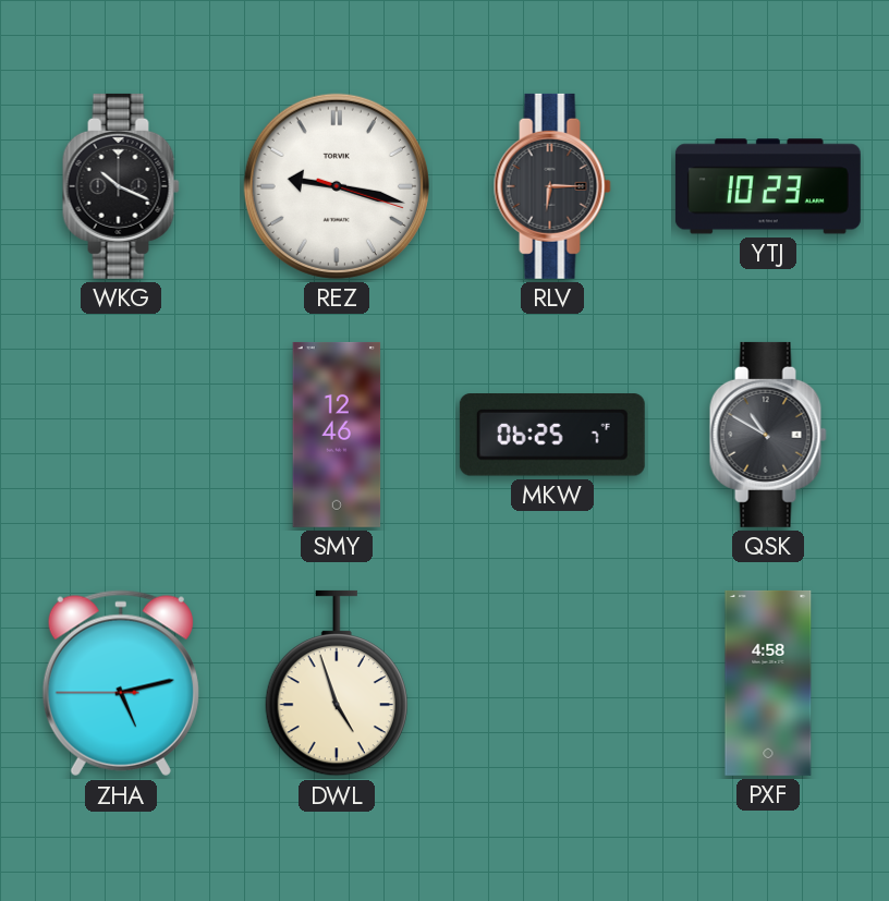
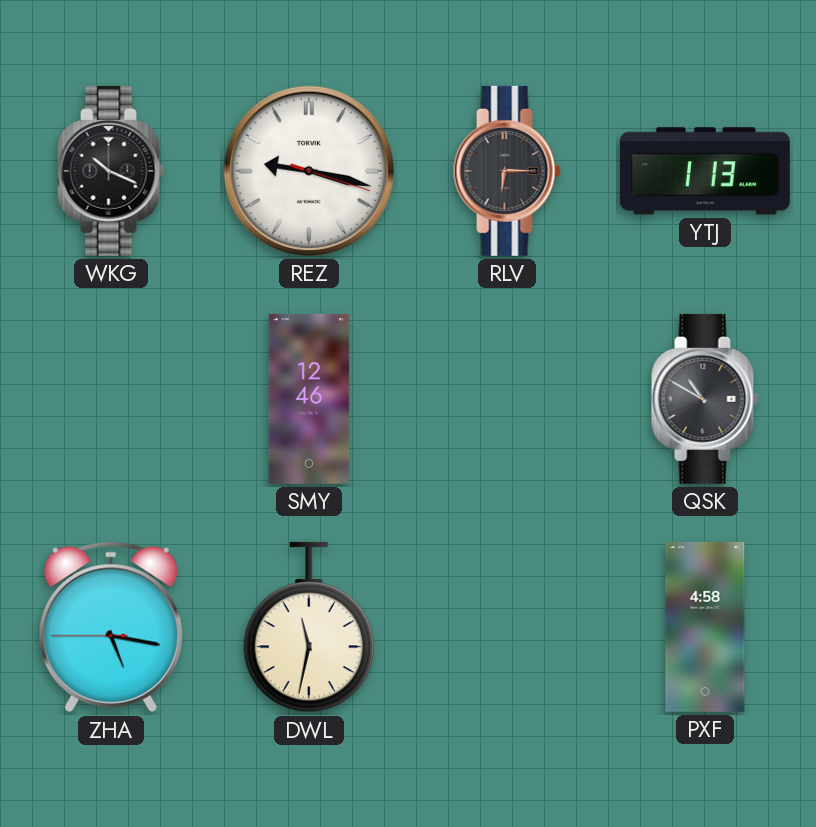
YTJ: 10:23 -> 1:13
MKW: 06:25 -> none
ZHA: 5:12 -> 5:16
DWL: 4:57 -> 11:32
